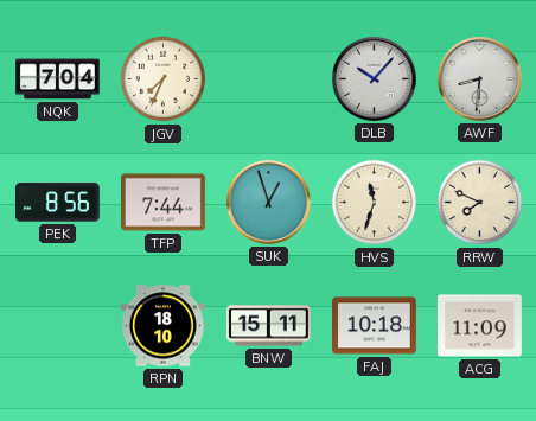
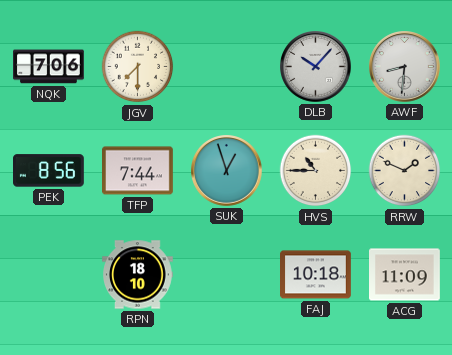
NQK: 7:04 -> 7:06
JGV: 7:34 -> 7:30
HVS: 11:33 -> 10:45
RRW: 7:49 -> 1:49
BNW: 15:11 -> none
